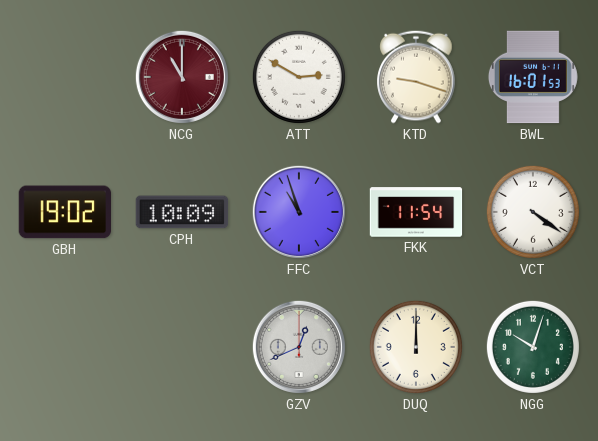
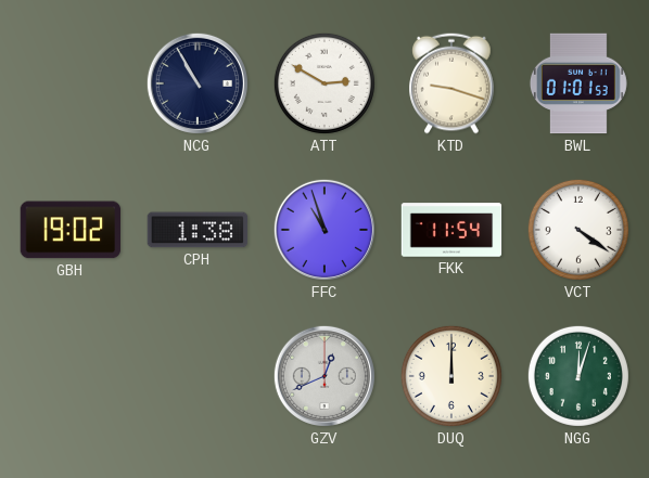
NCG: 11:00 -> 10:55
NCG dial: burgundy -> navy
BWL: 16:01 -> 01:01
CPH: 10:09 -> 1:38
NGG: 10:03 -> 12:03
